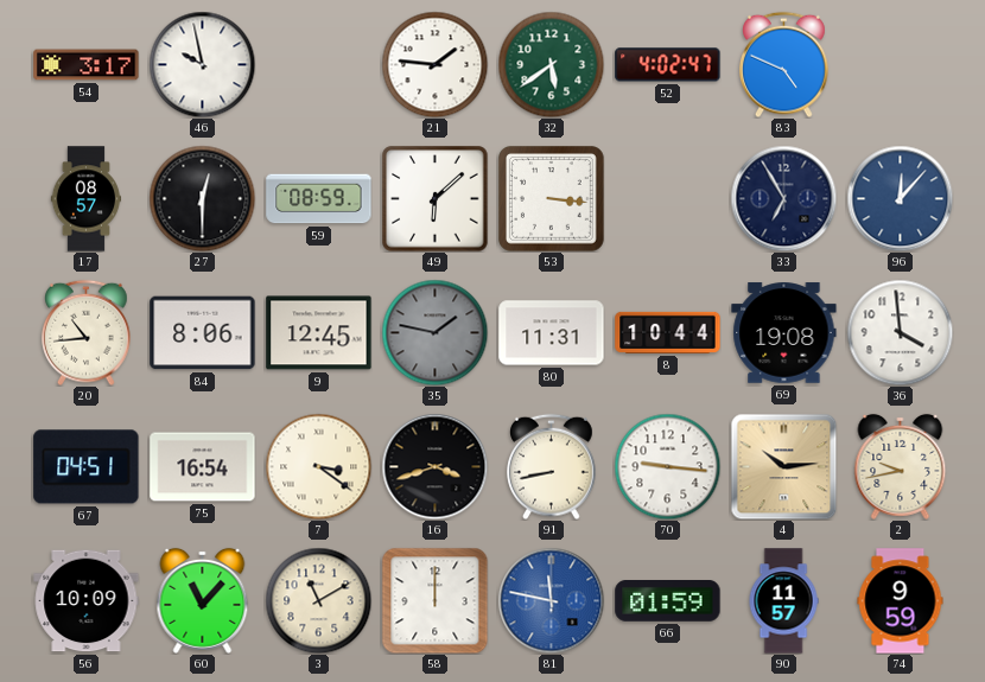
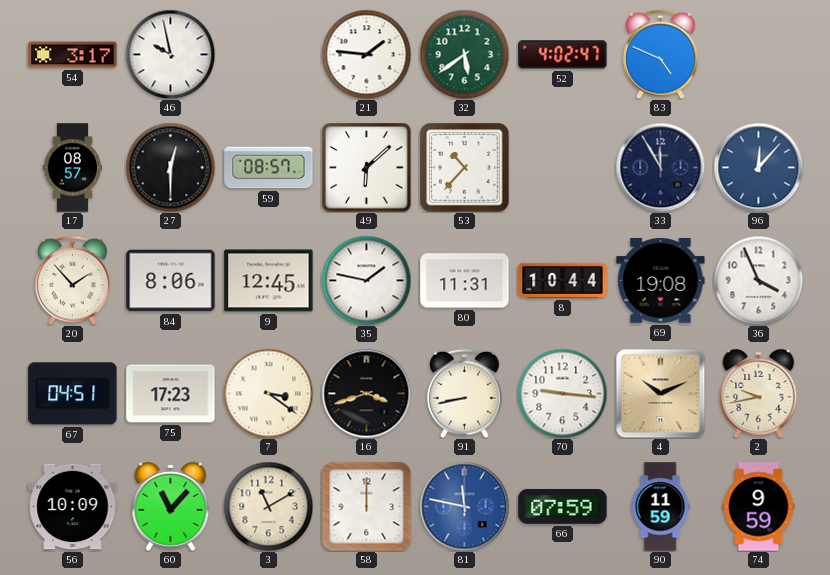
59: 08:59 -> 08:57
53: 3:16 -> 10:37
33: 6:55 -> 11:55
20: 10:44 -> 1:53
35 dial: grey -> white
36: 3:59 -> 3:56
75: 16:54 -> 17:23
4: 10:14 -> 10:11
66: 01:59 -> 07:59
90: 11:57 -> 11:59
